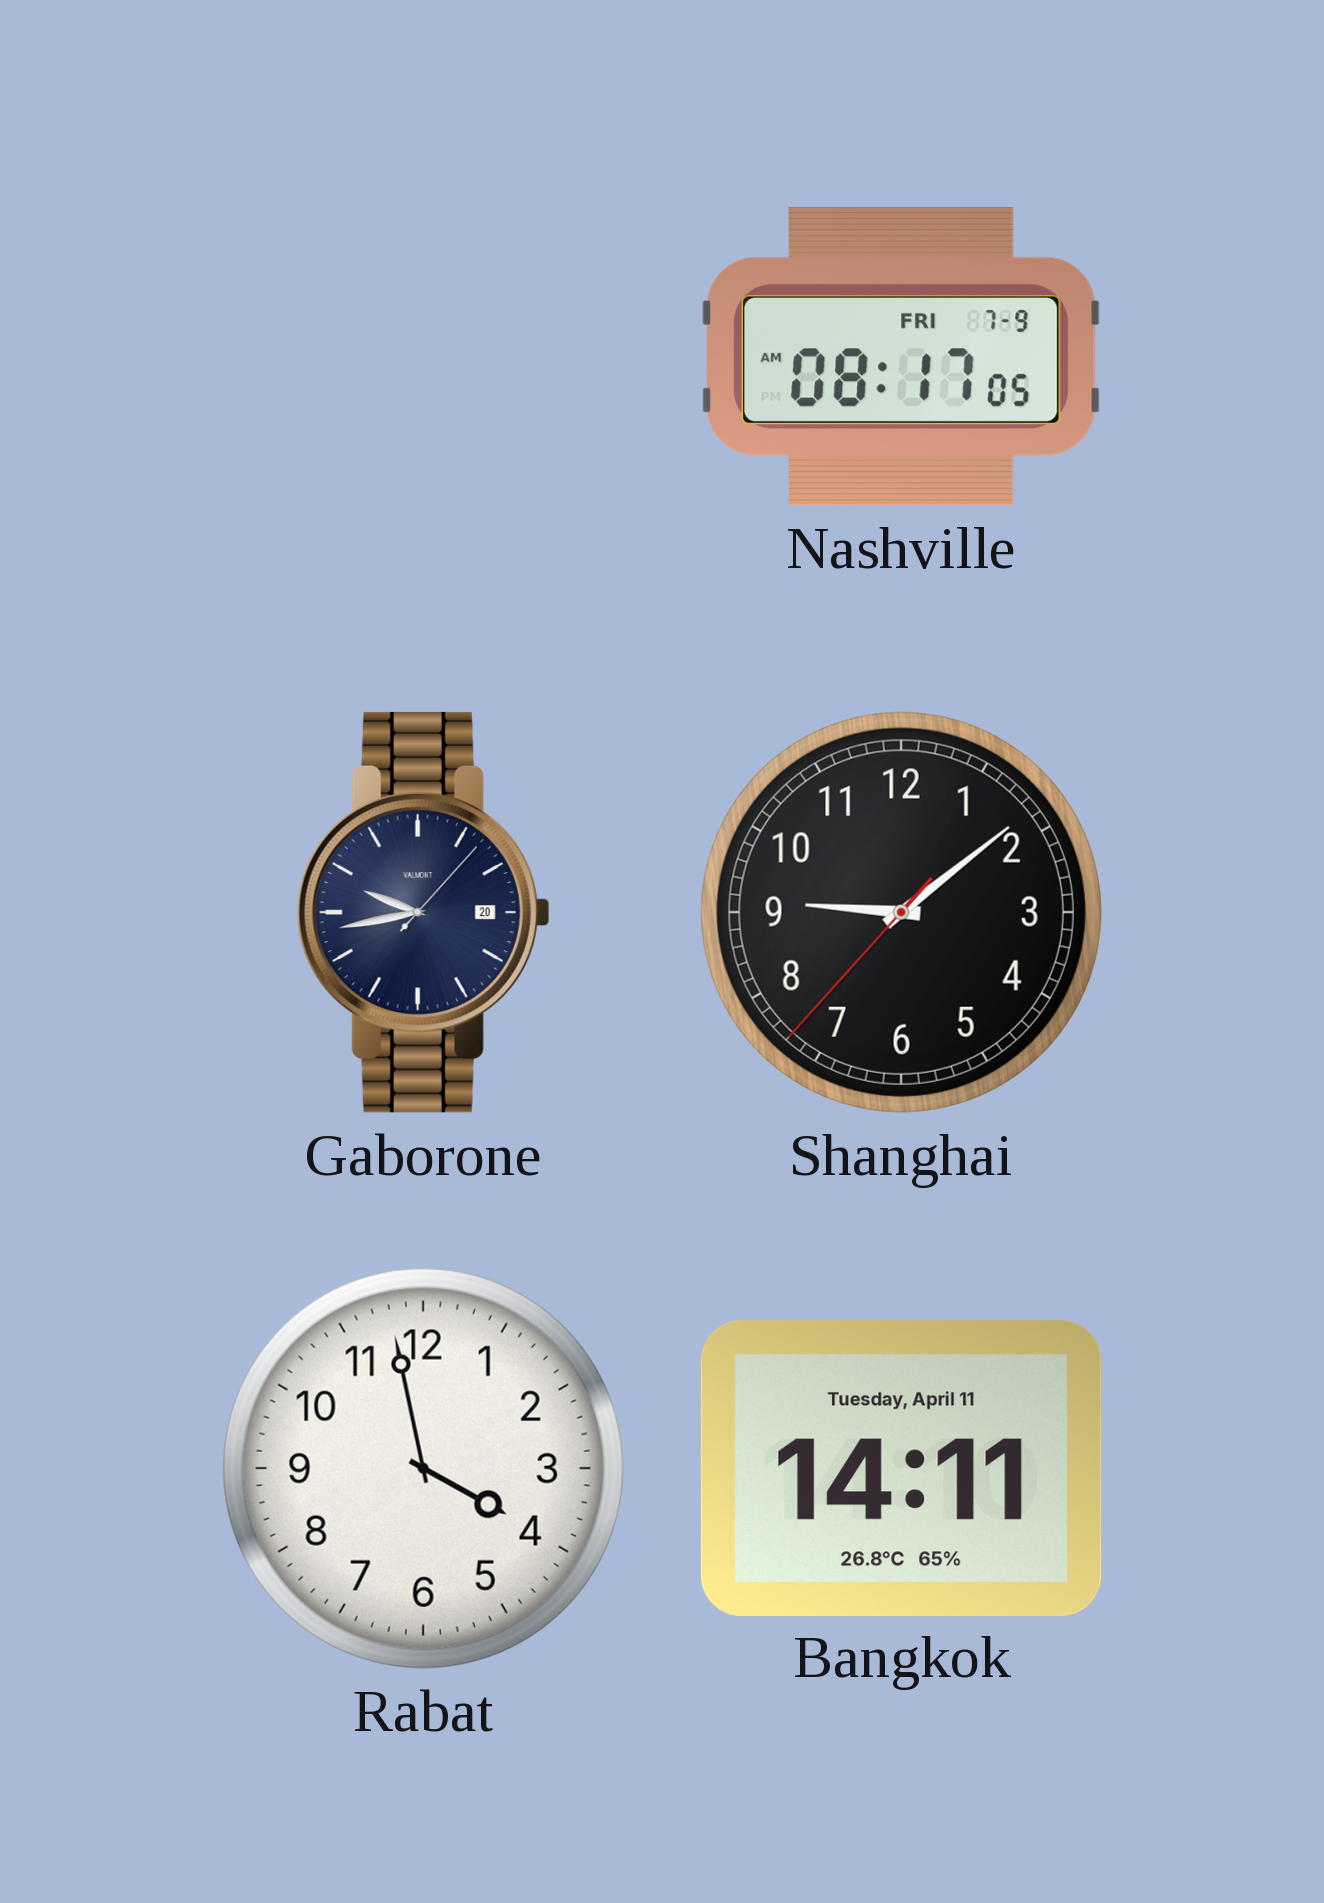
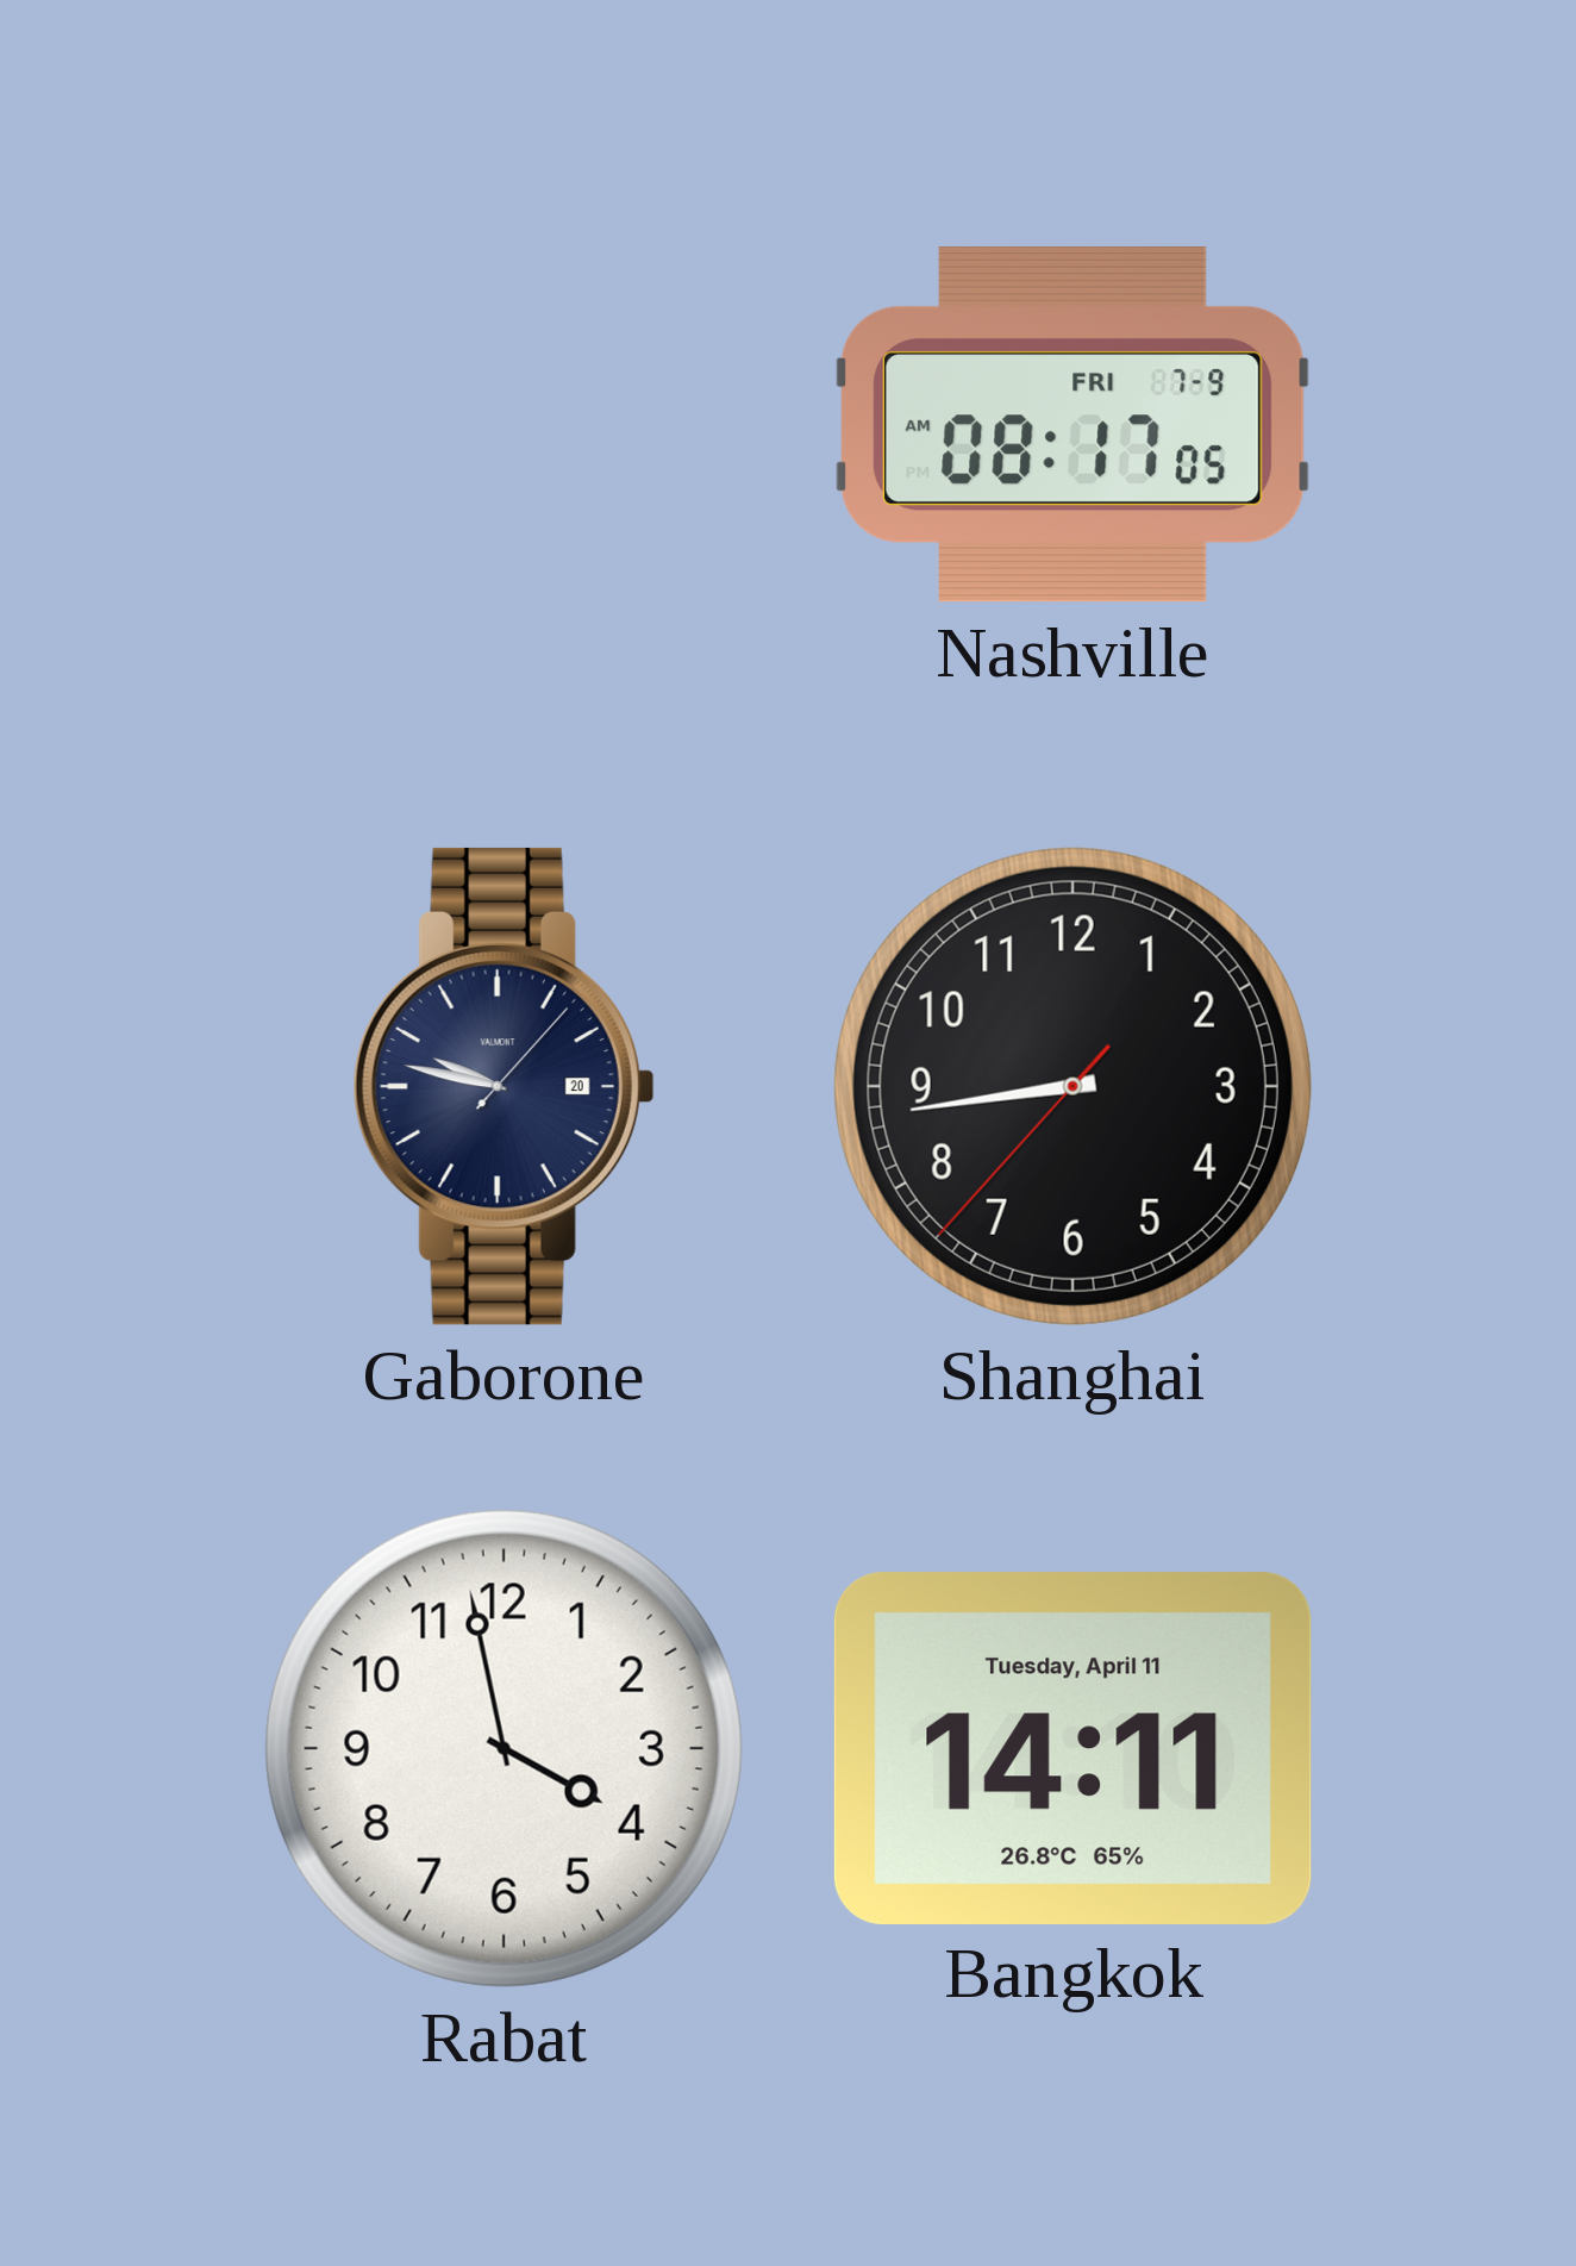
Gaborone: 9:43 -> 9:47
Shanghai: 9:08 -> 8:43
